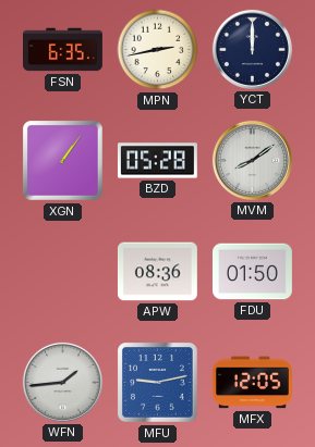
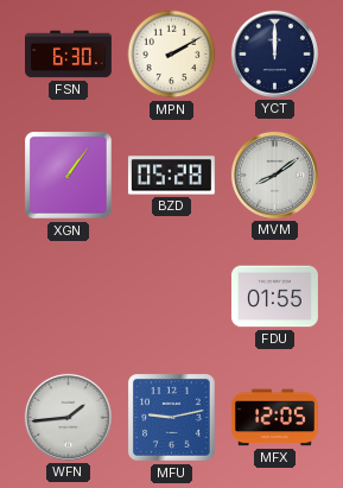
FSN: 6:35 -> 6:30
MPN: 2:43 -> 2:10
APW: 08:36 -> none
FDU: 01:50 -> 01:55
